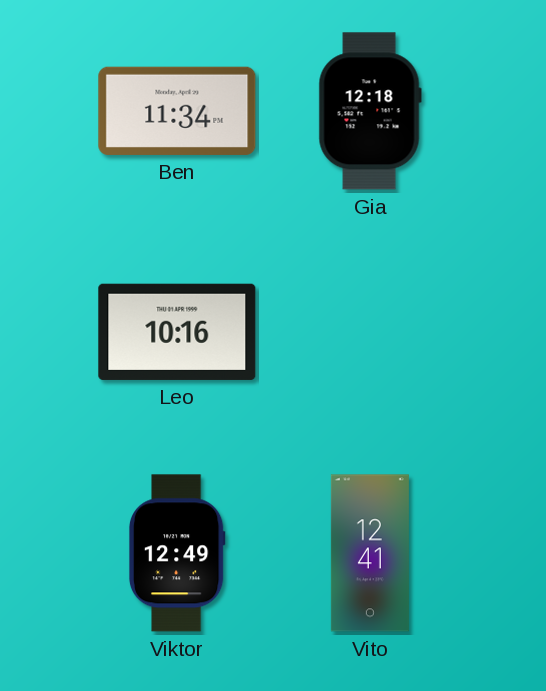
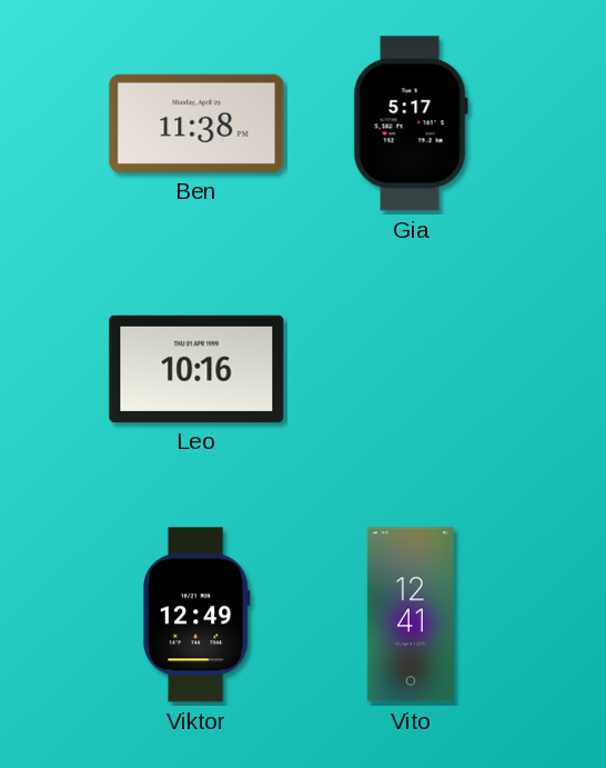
Ben: 11:34 -> 11:38
Gia: 12:18 -> 5:17
